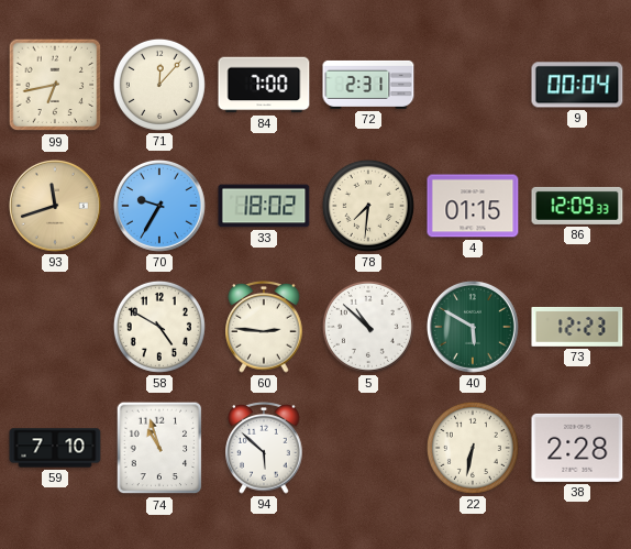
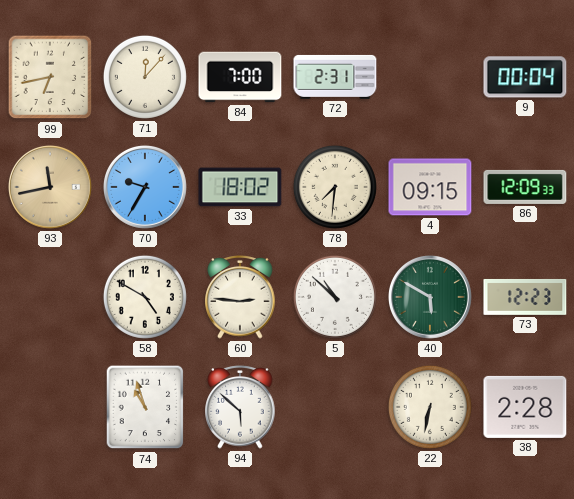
93: 11:42 -> 11:43
4: 01:15 -> 09:15
59: 7:10 -> none
